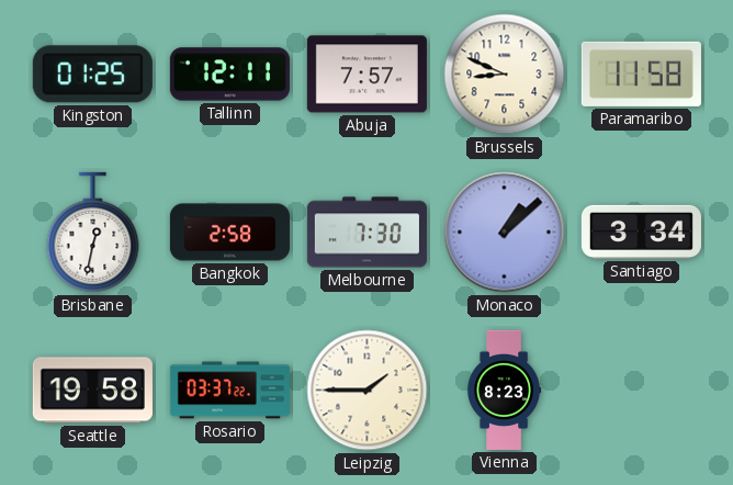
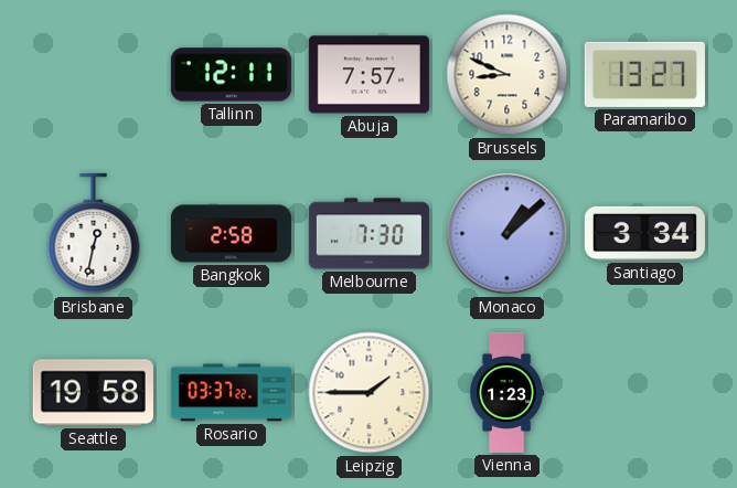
Kingston: 01:25 -> none
Paramaribo: 11:58 -> 13:27
Vienna: 8:23 -> 1:23
